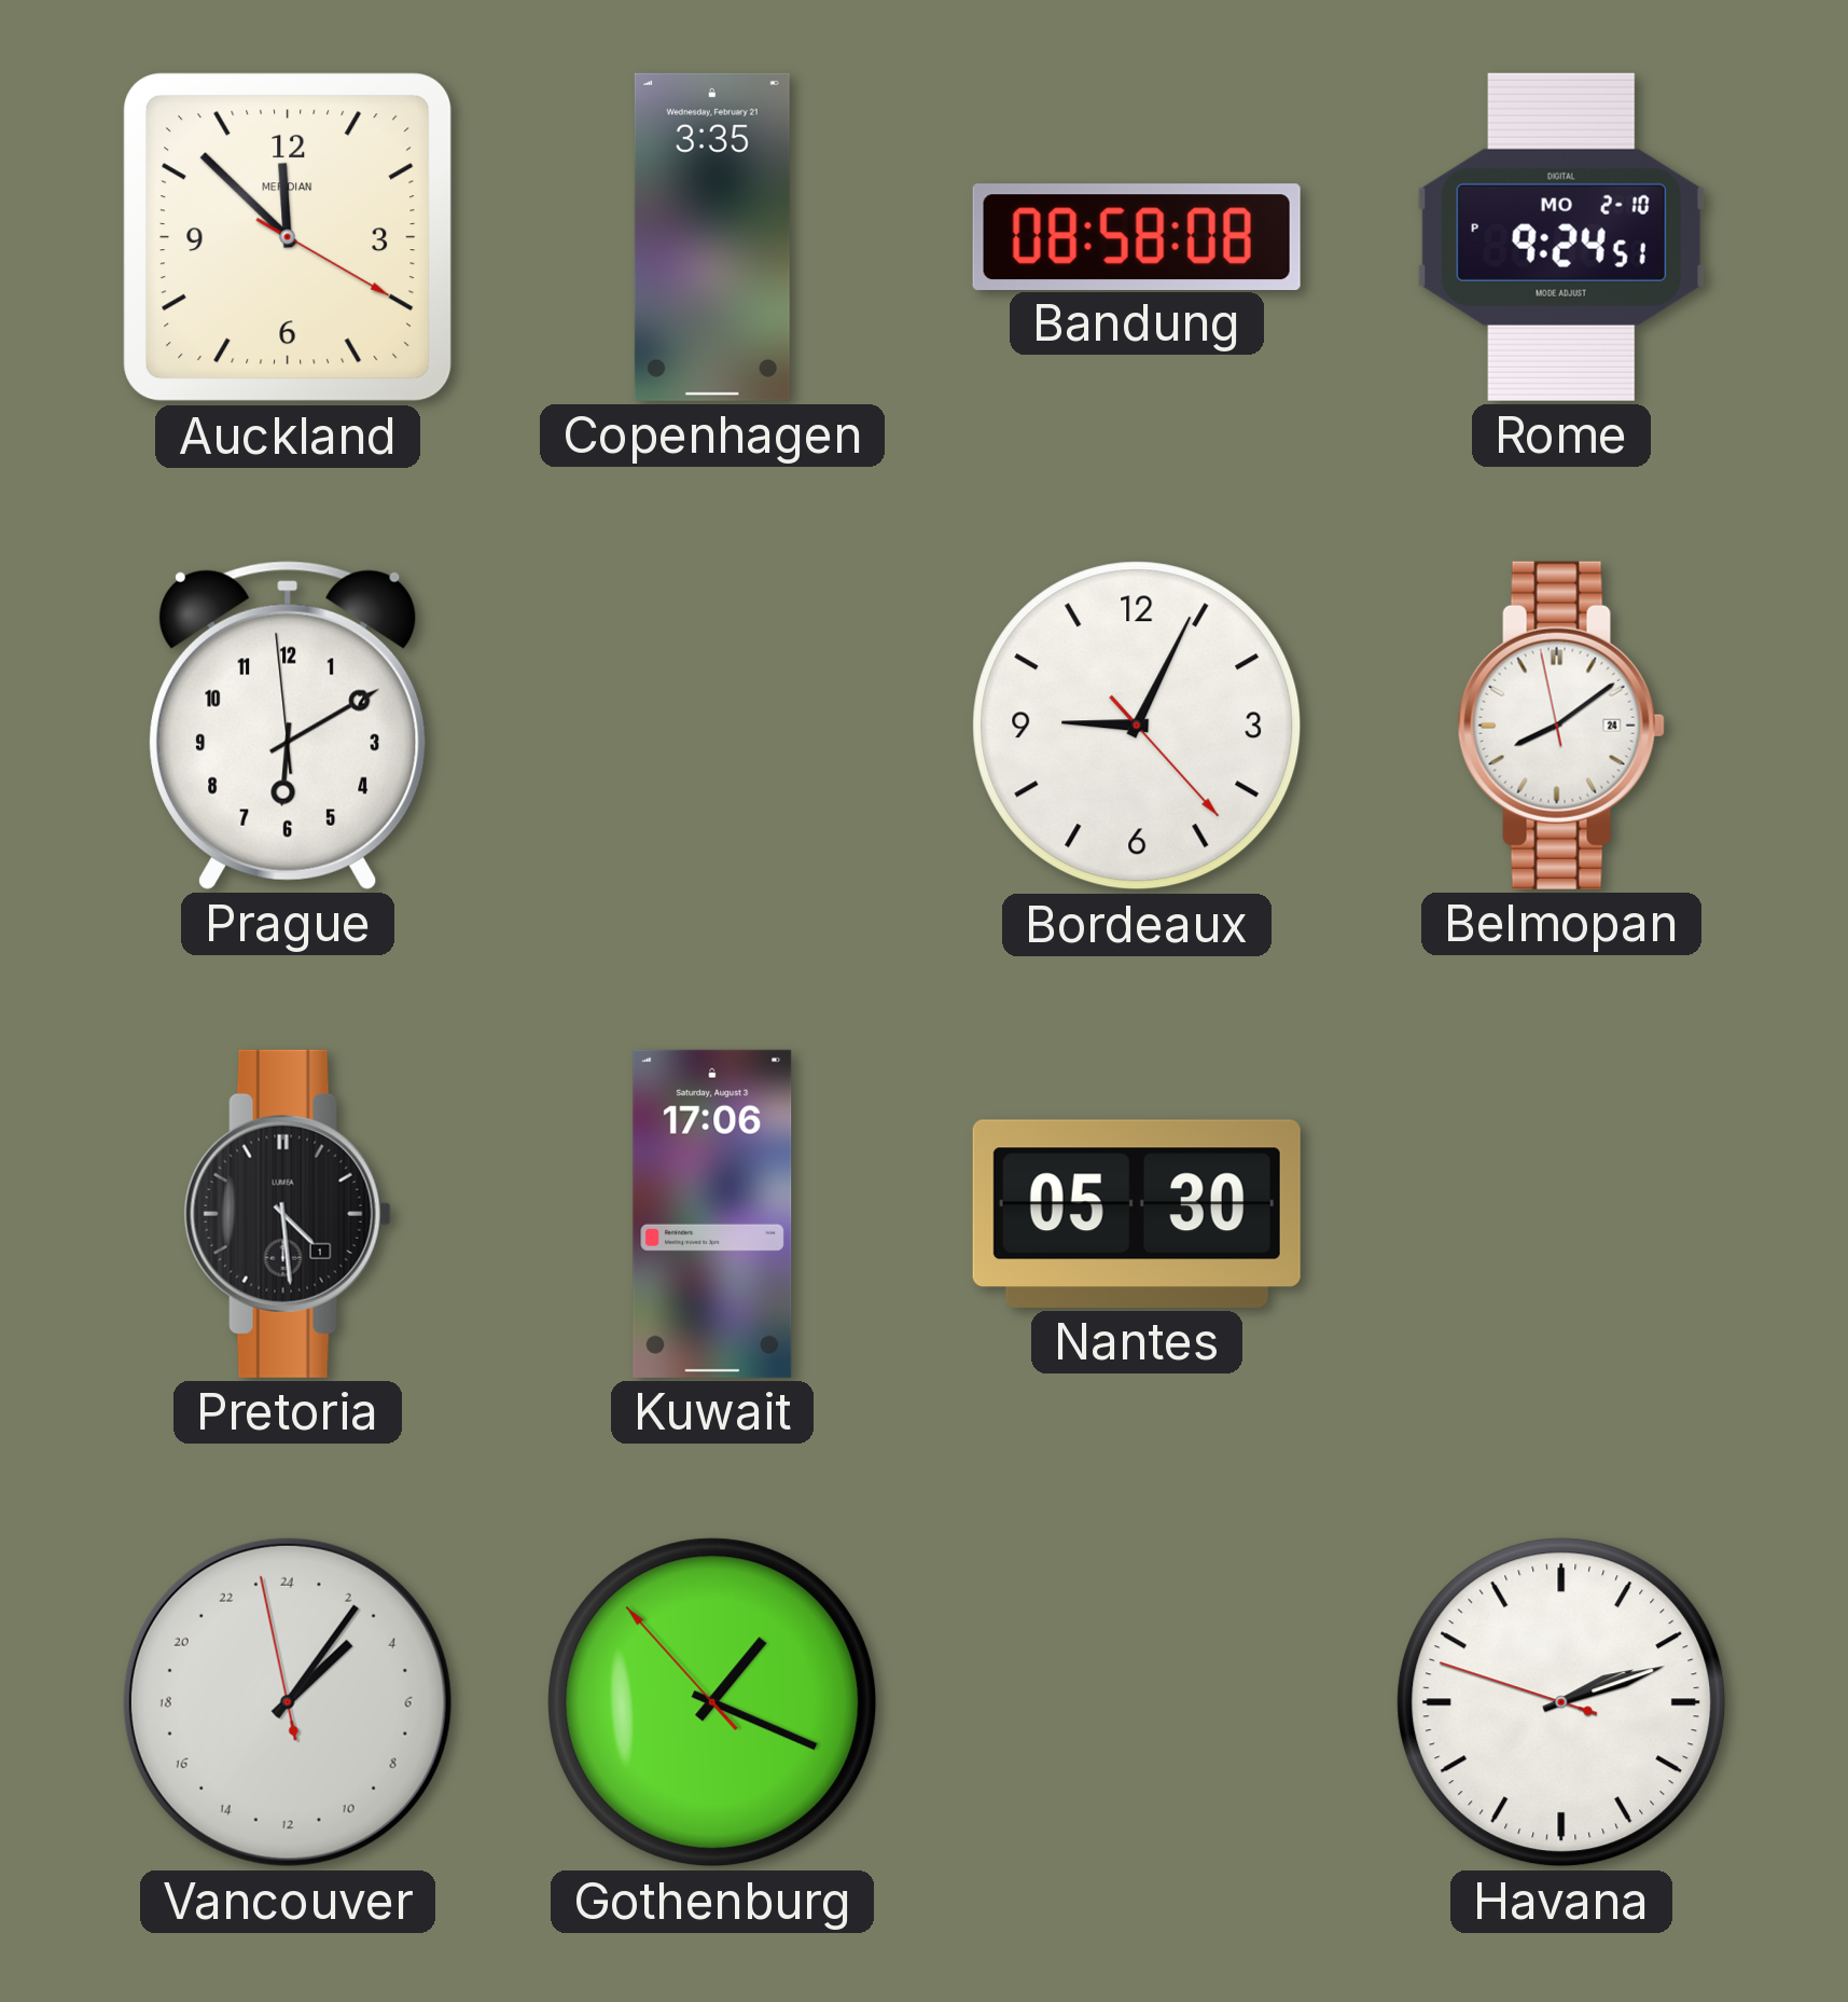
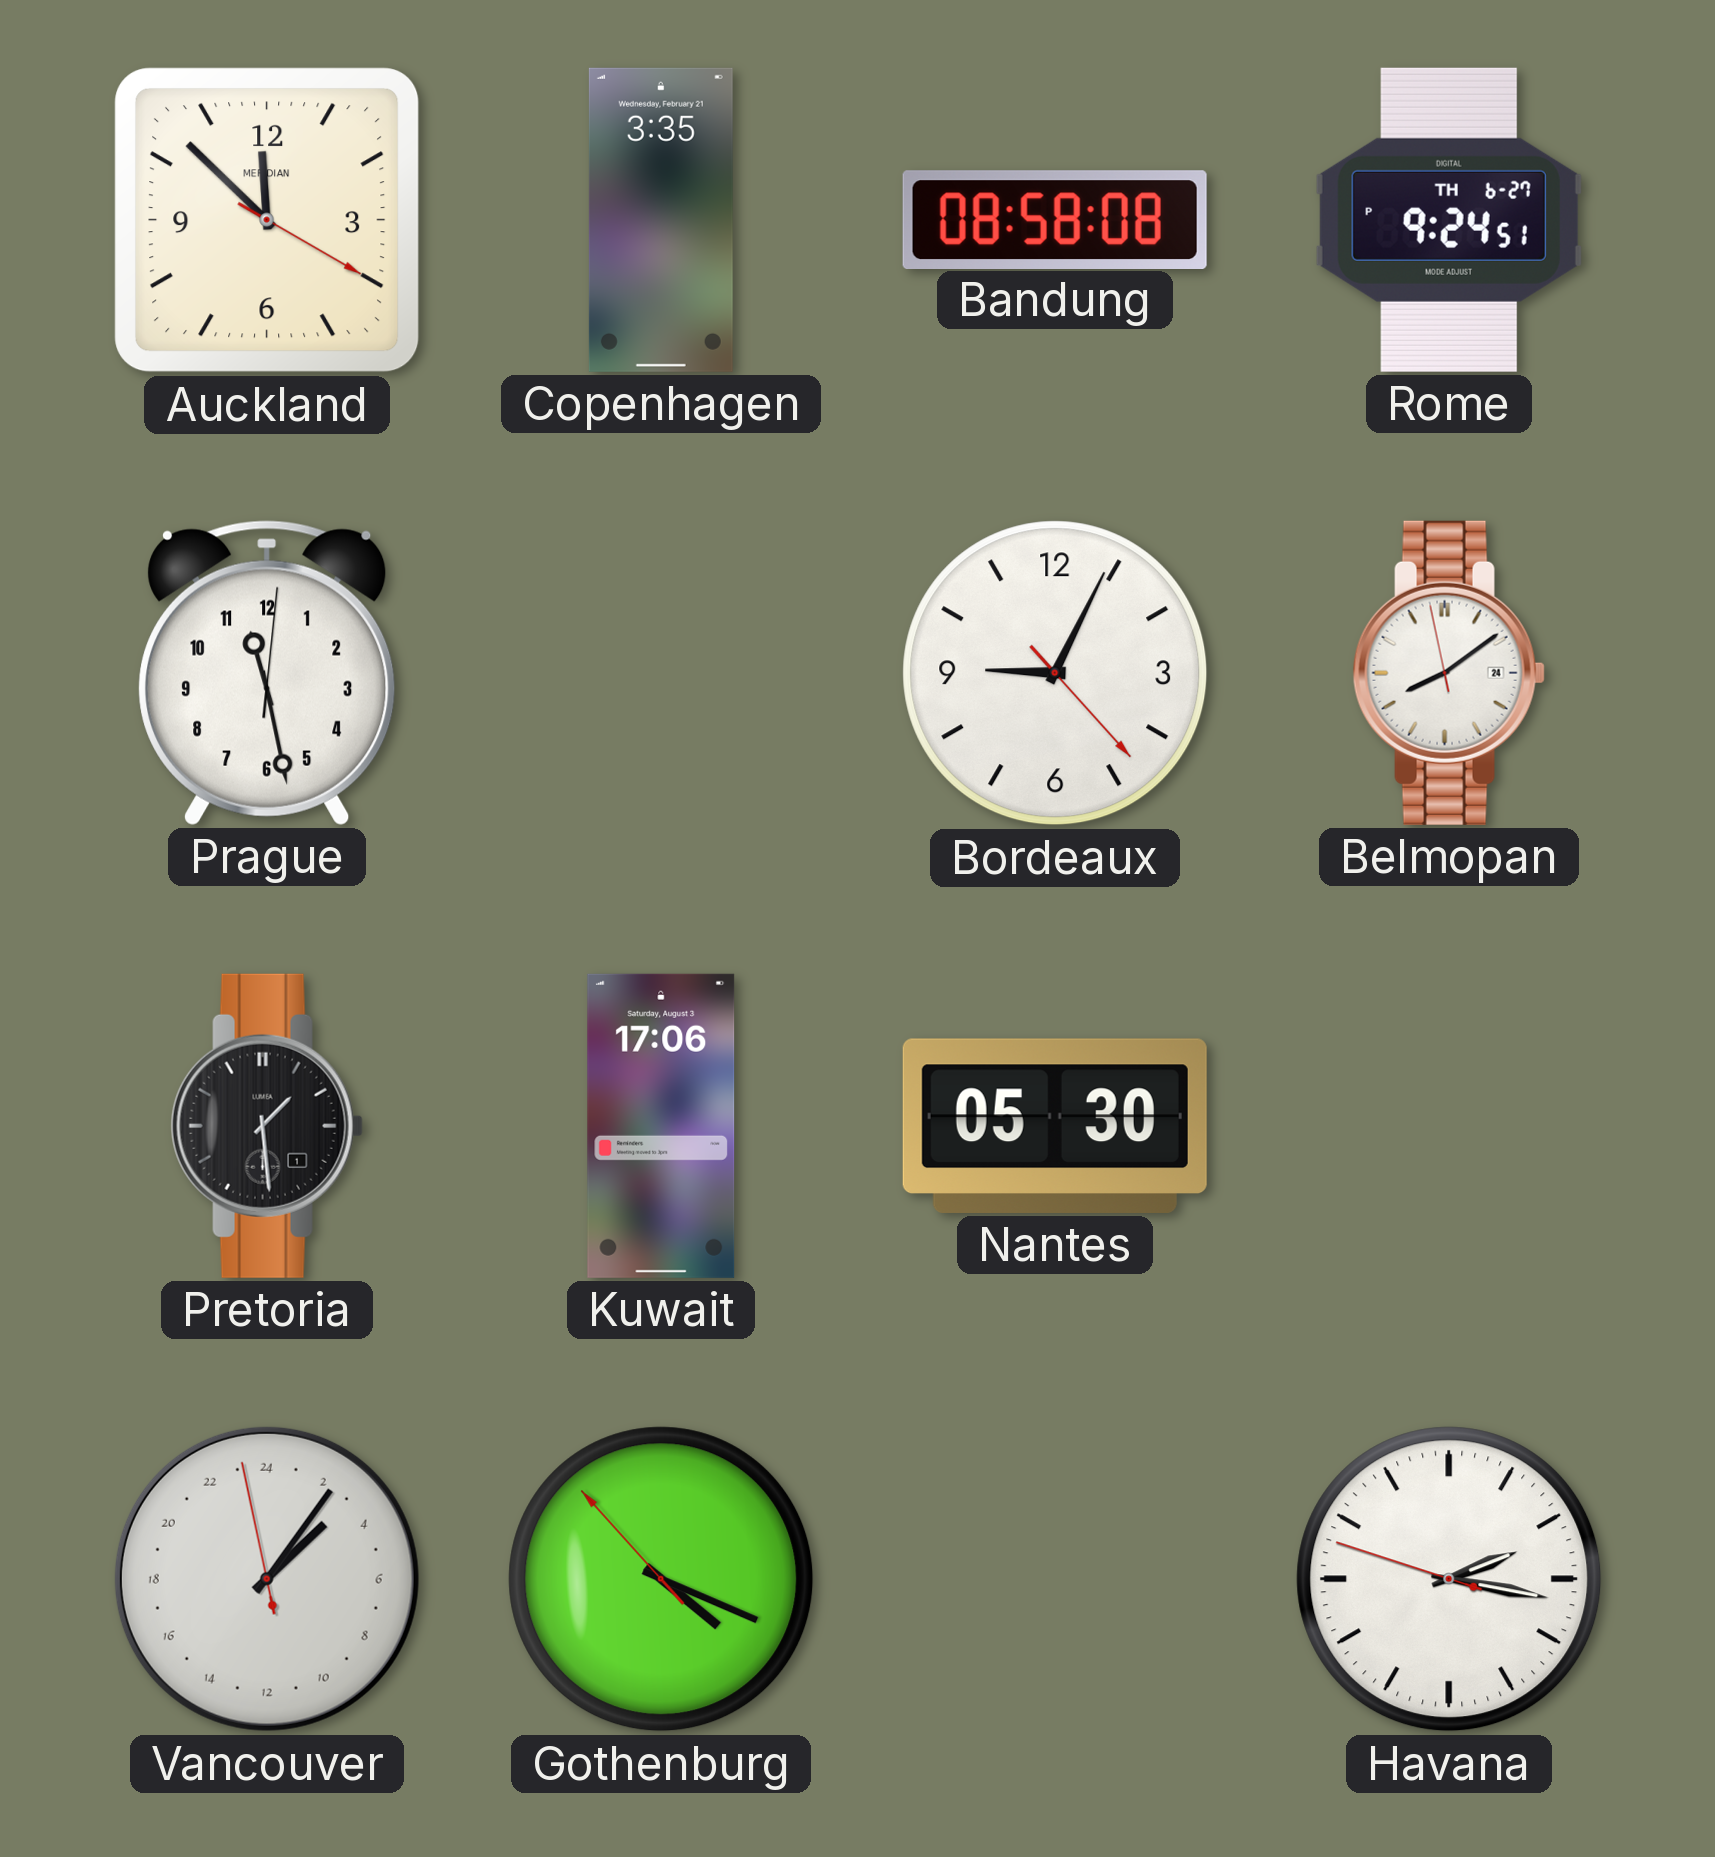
Rome date: MO 2-10 -> TH 6-27
Prague: 6:09 -> 11:28
Pretoria: 4:29 -> 1:29
Gothenburg: 1:18 -> 4:18
Havana: 2:11 -> 2:16
